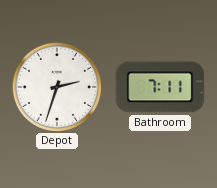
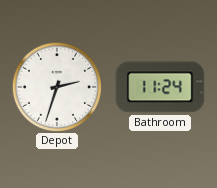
Bathroom: 7:11 -> 11:24
